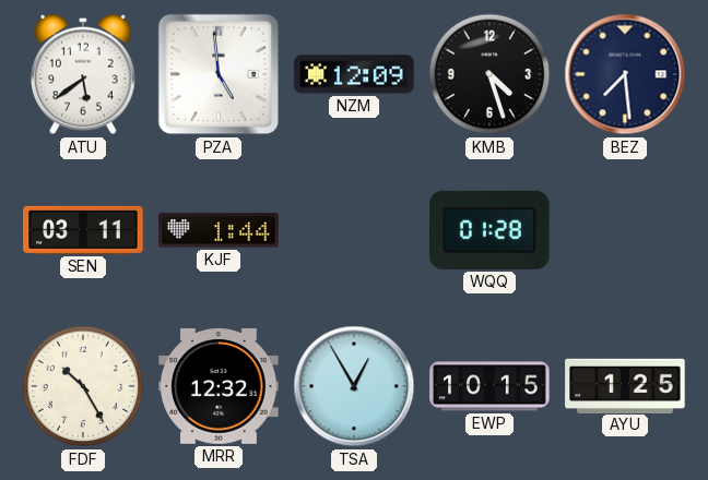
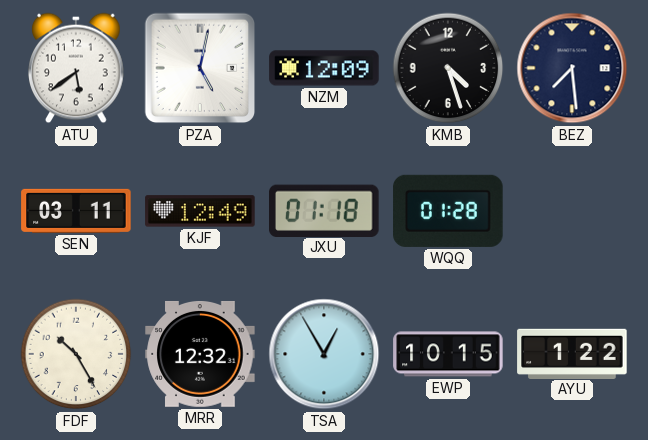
PZA: 4:59 -> 5:02
KJF: 1:44 -> 12:49
JXU: none -> 01:18
AYU: 1:25 -> 1:22
